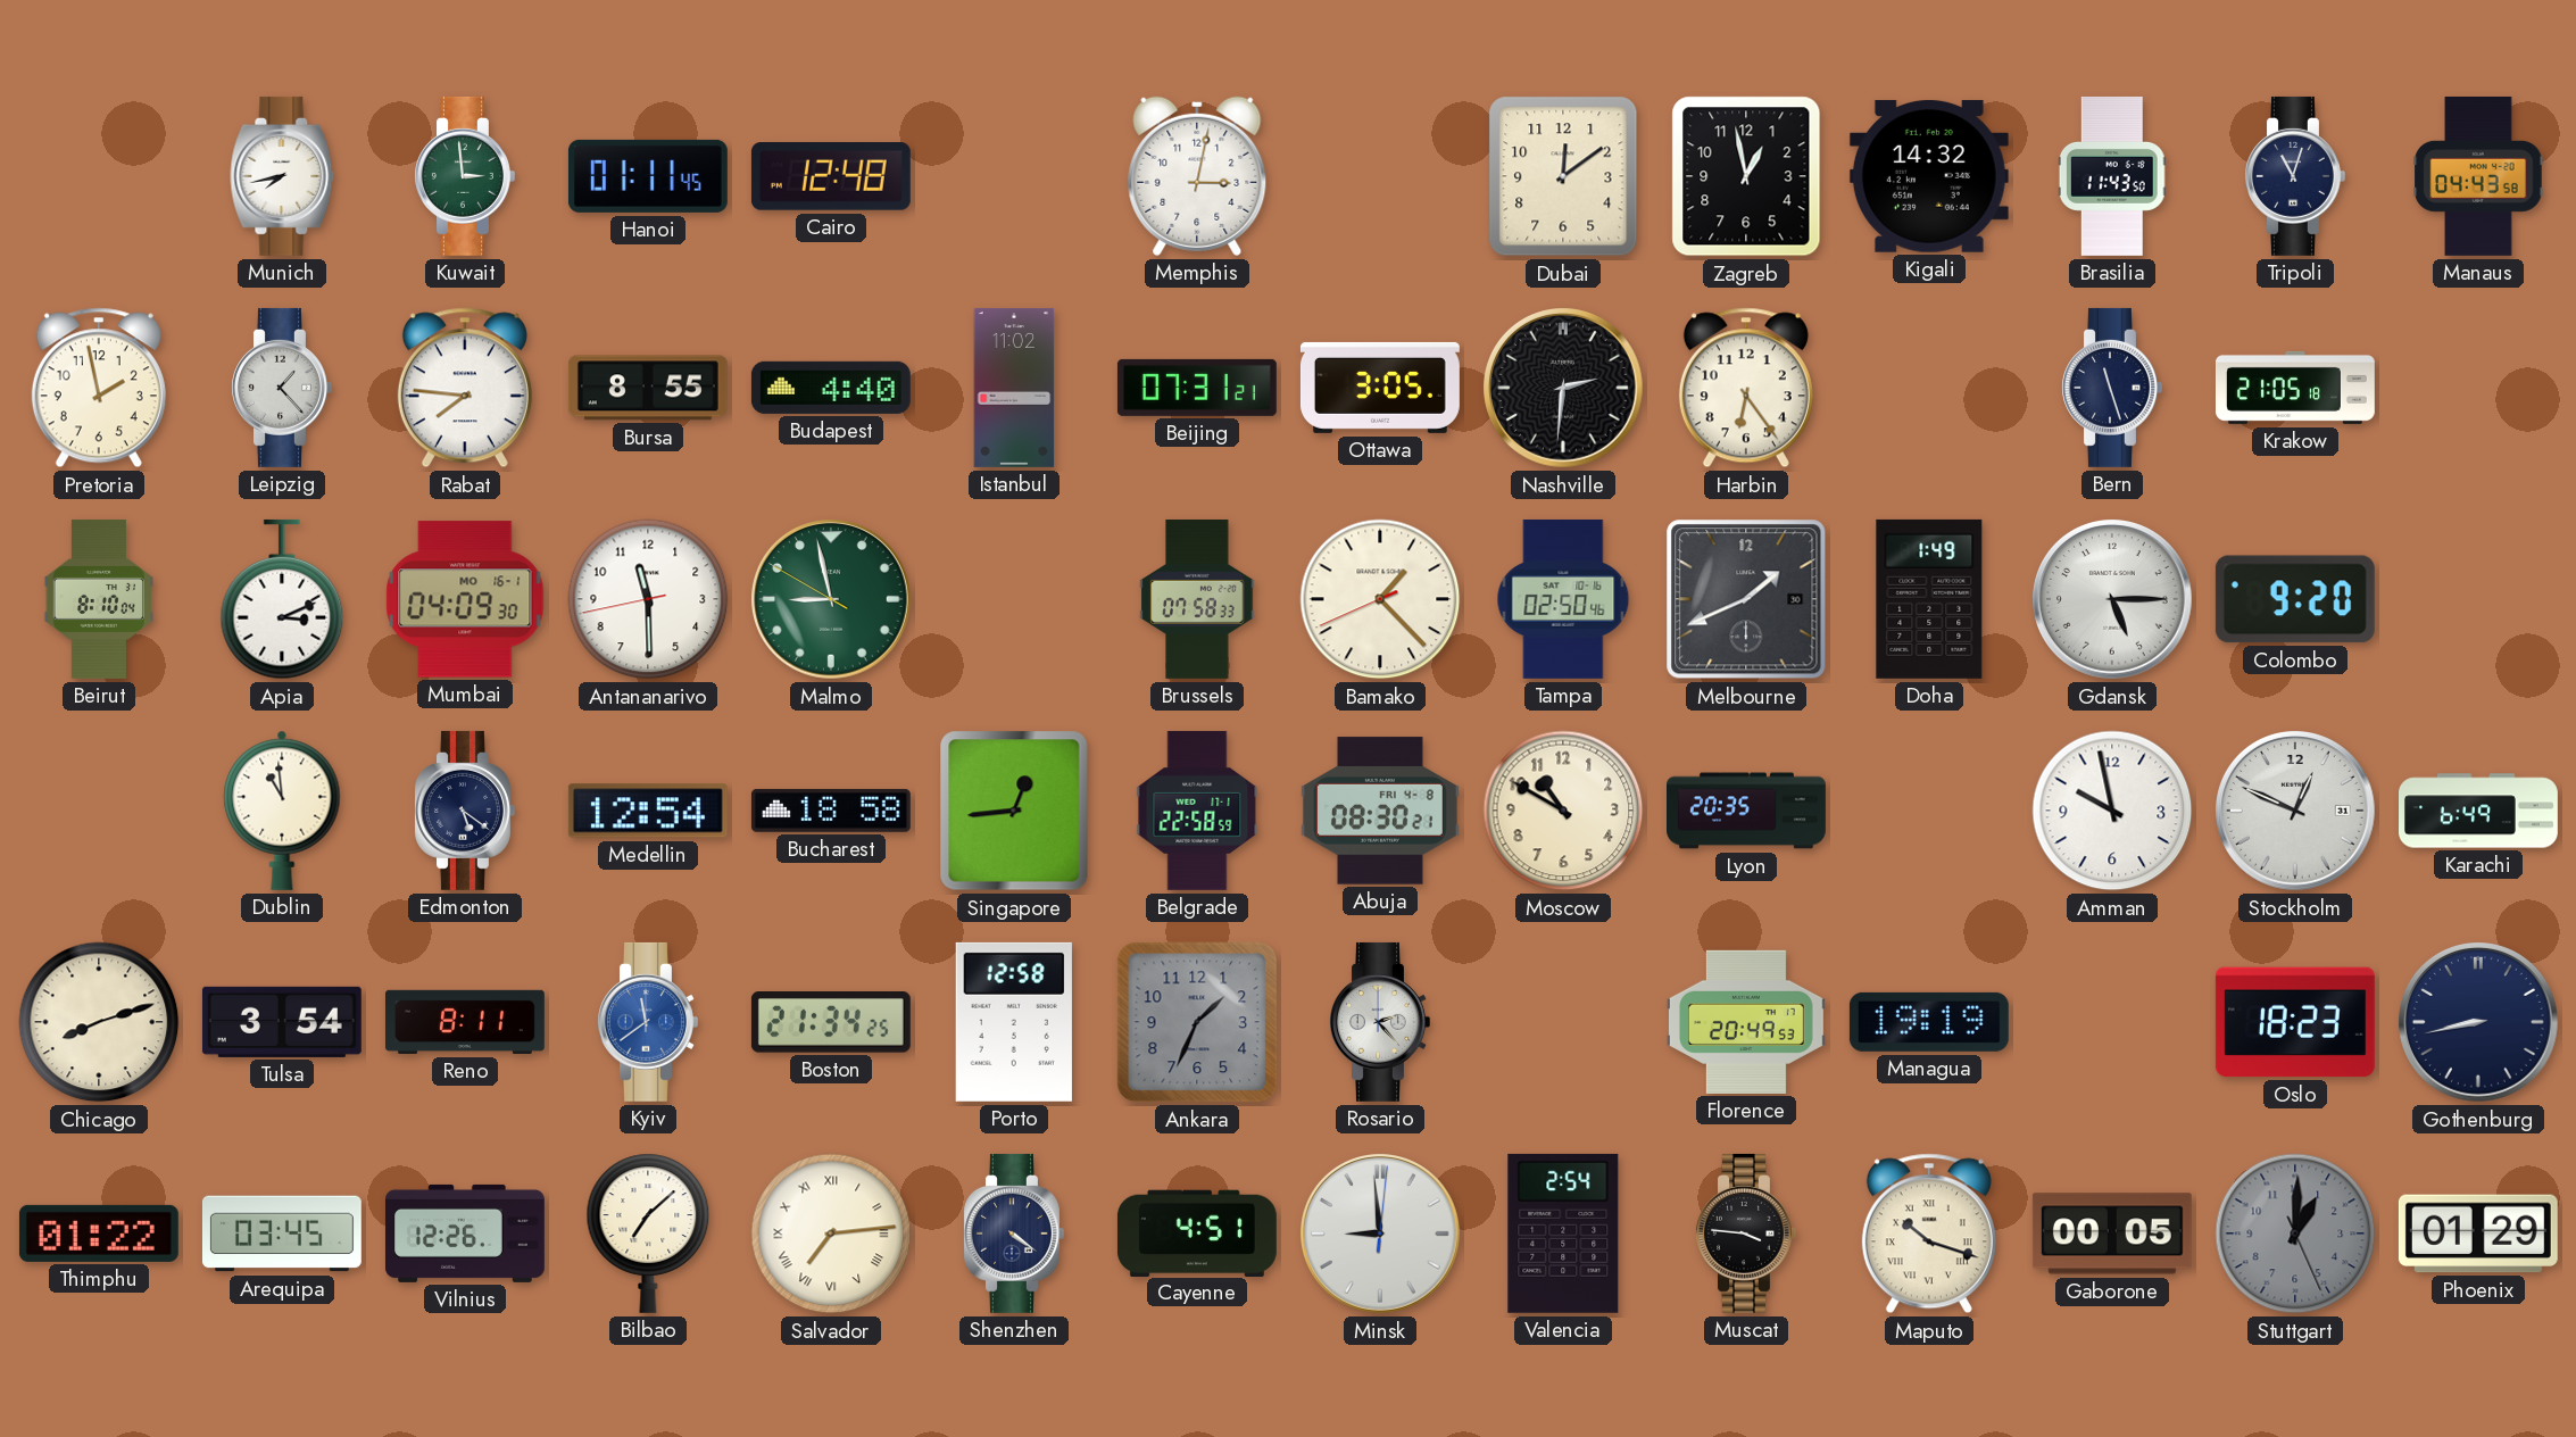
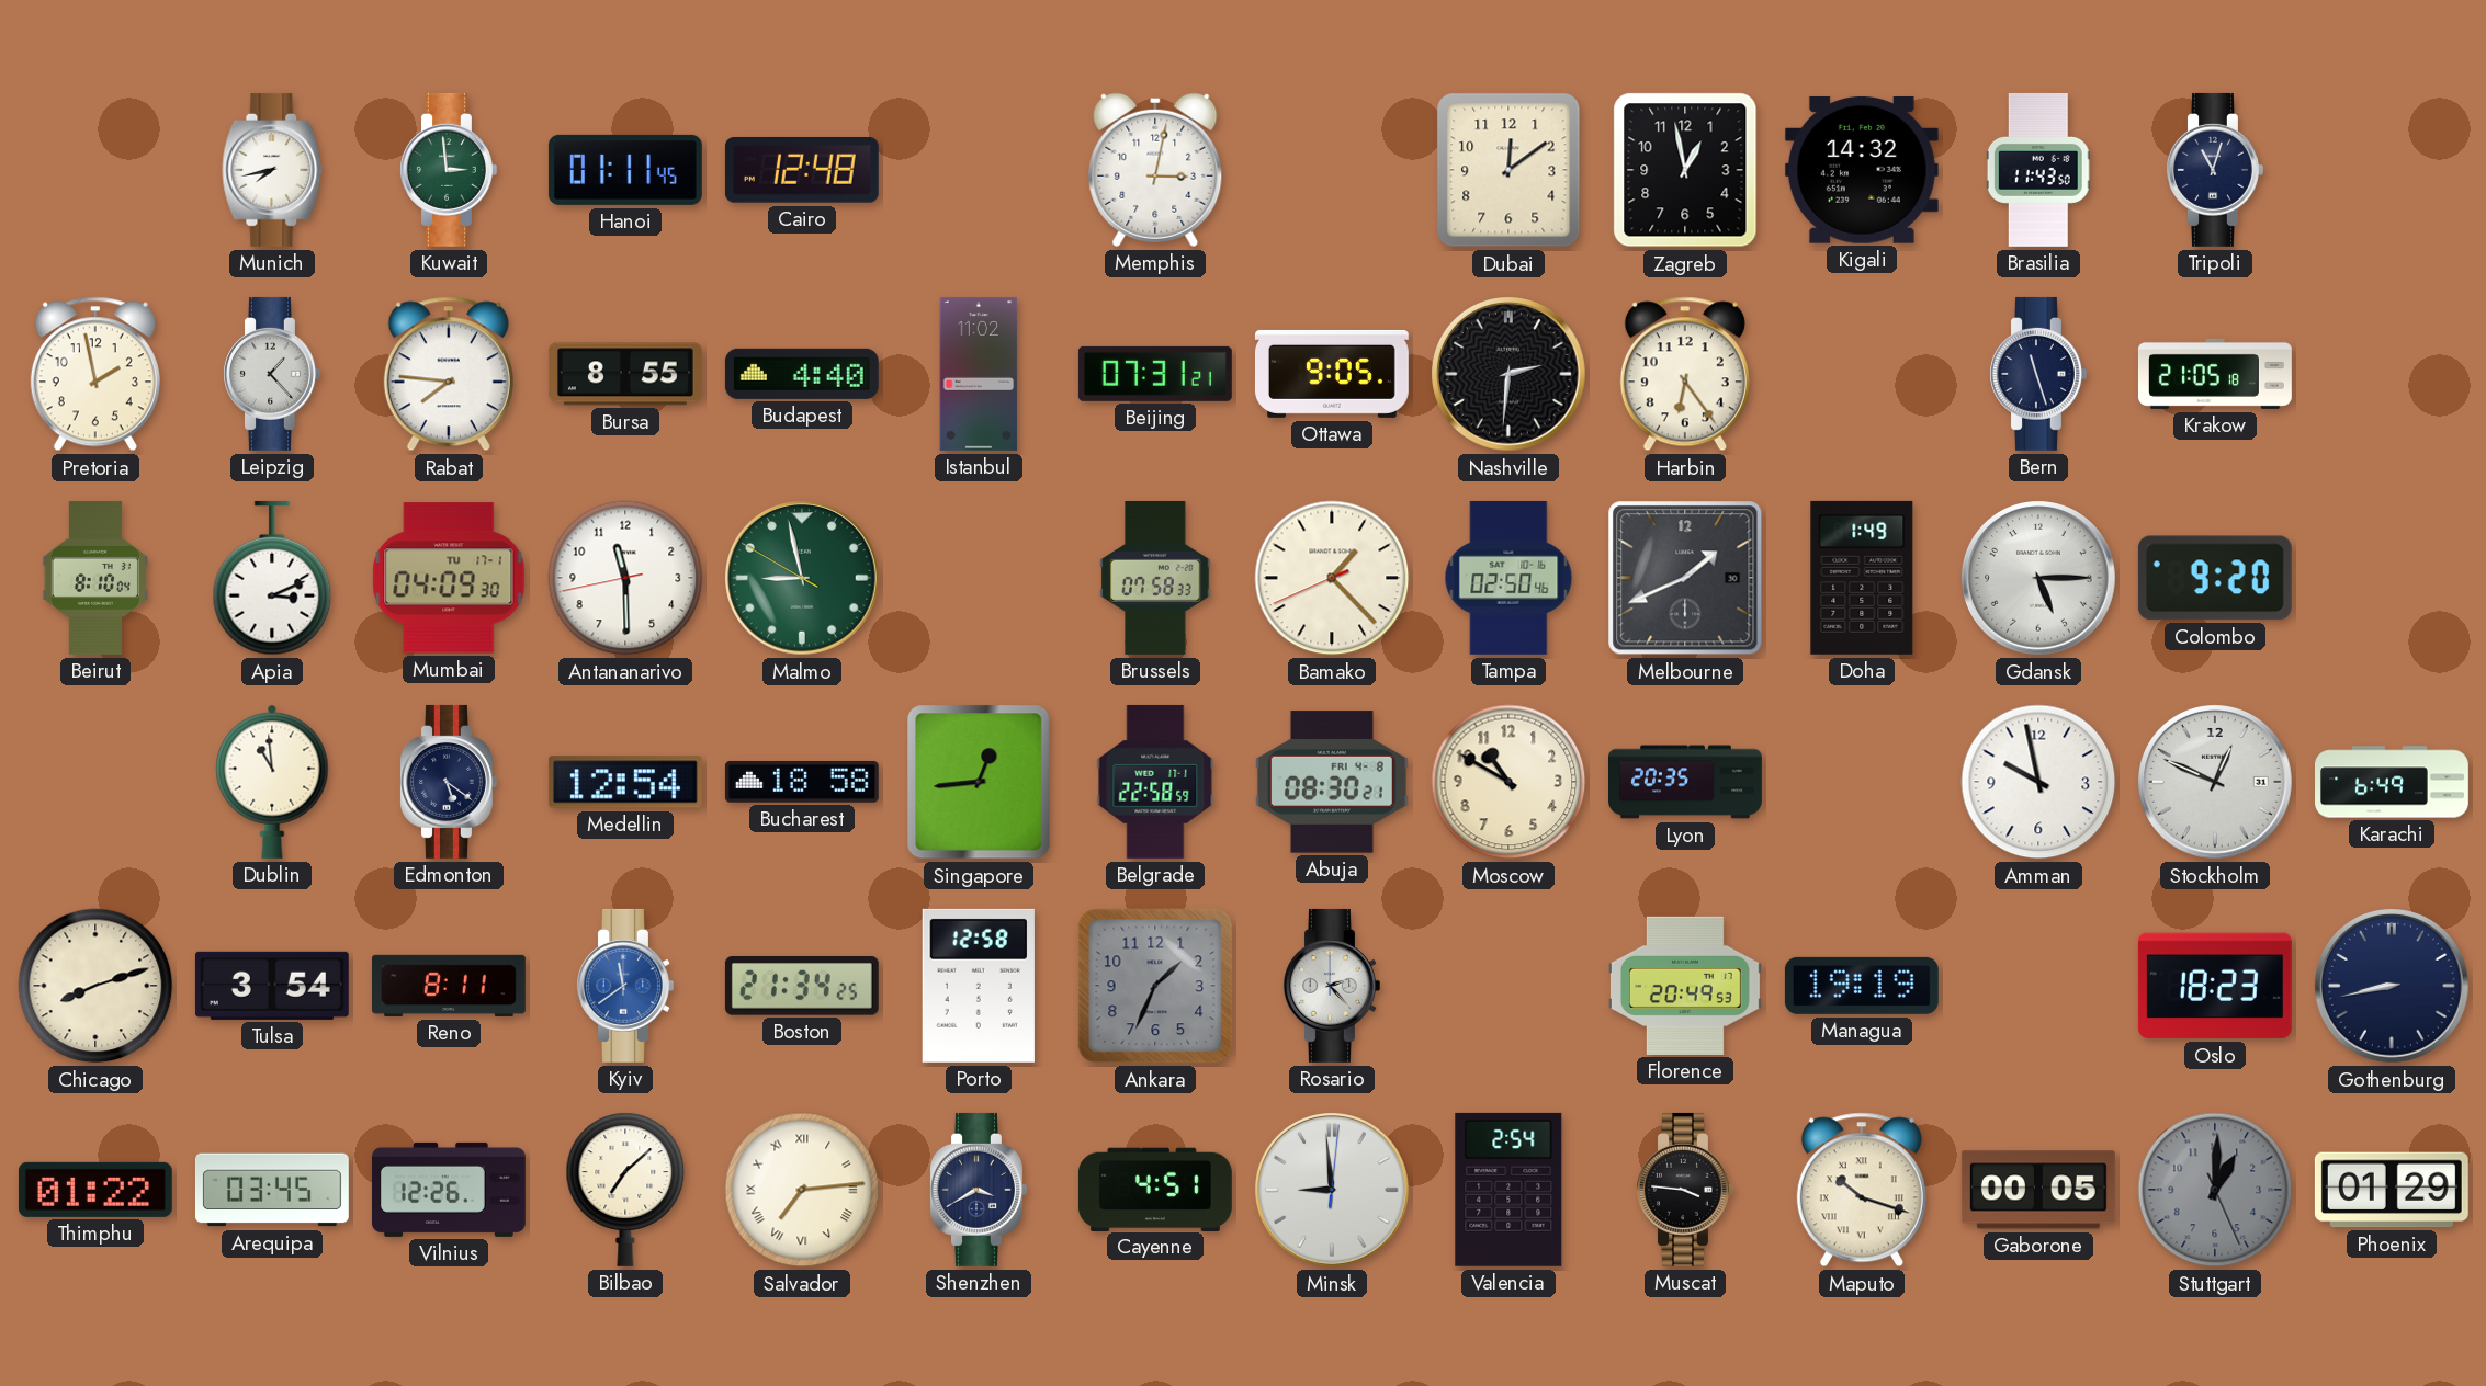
Manaus: 04:43 -> none
Ottawa: 3:05 -> 9:05
Mumbai date: MO 16-1 -> TU 17-1
Shenzhen: 4:21 -> 3:40
